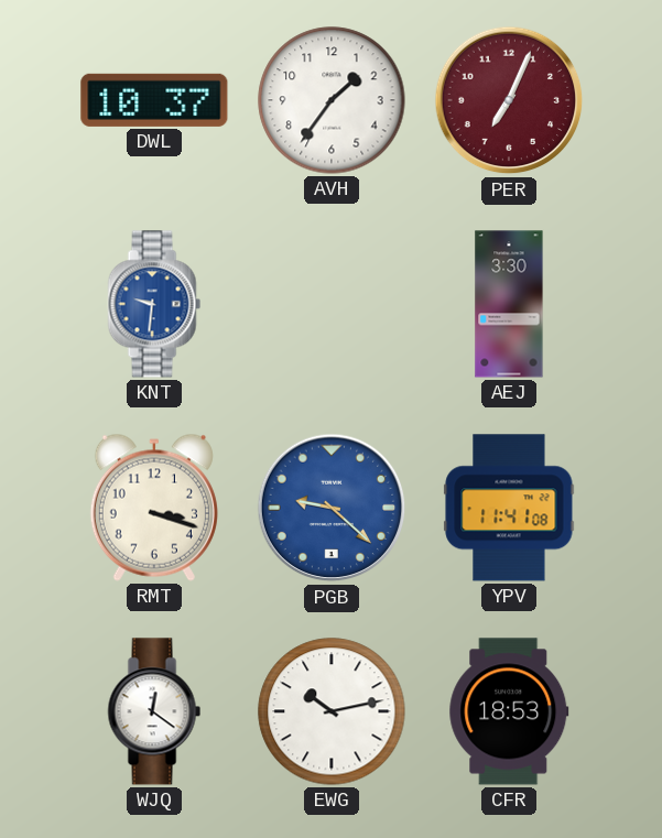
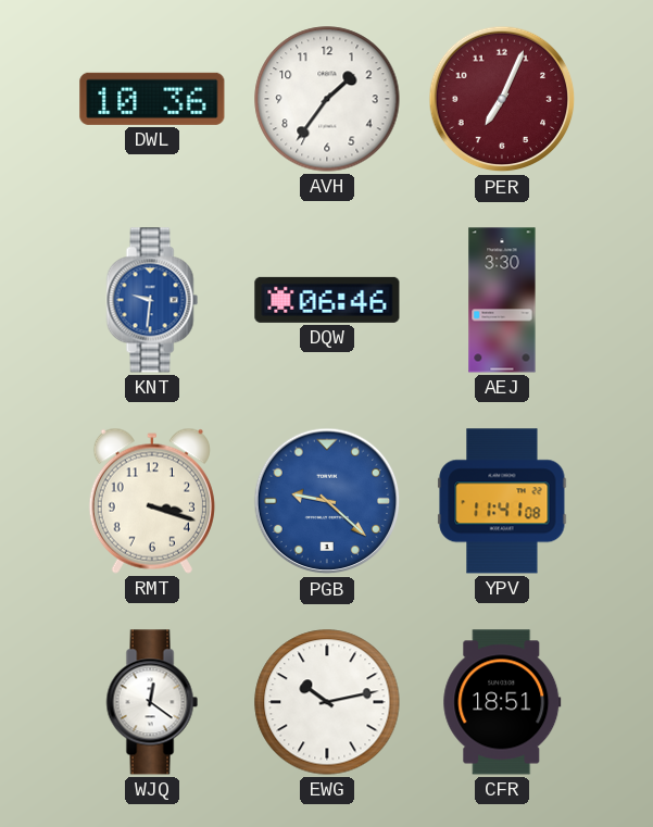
DWL: 10:37 -> 10:36
DQW: none -> 06:46
CFR: 18:53 -> 18:51
